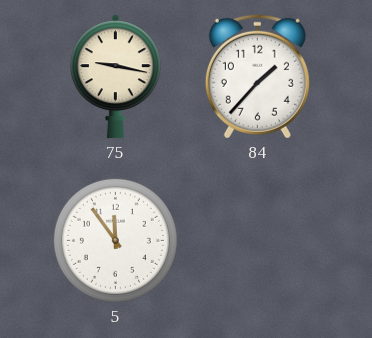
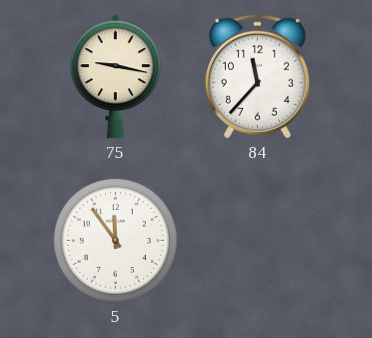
84: 1:37 -> 11:37
